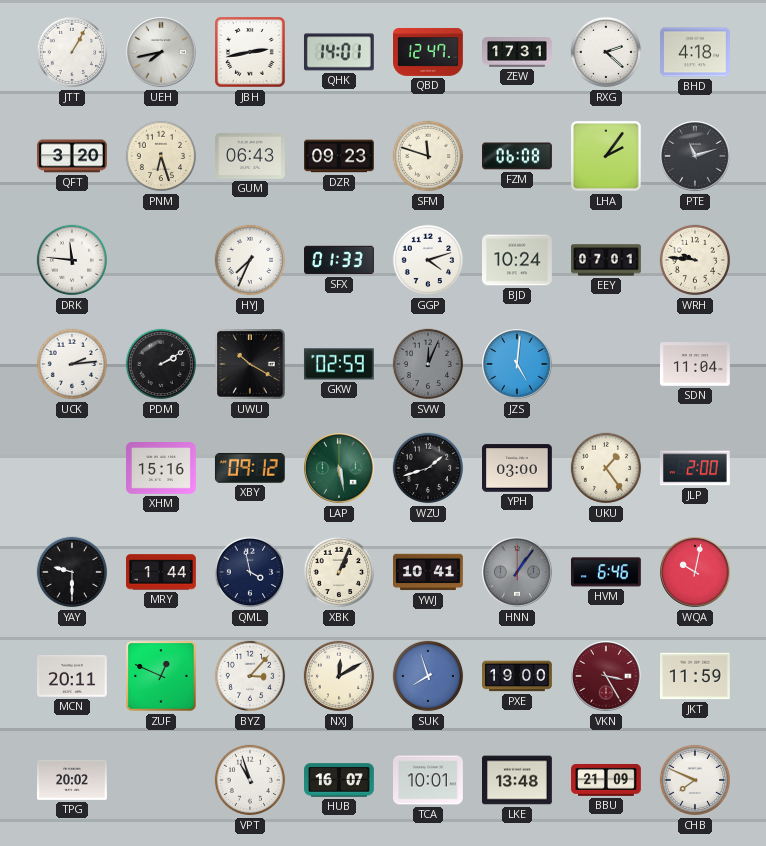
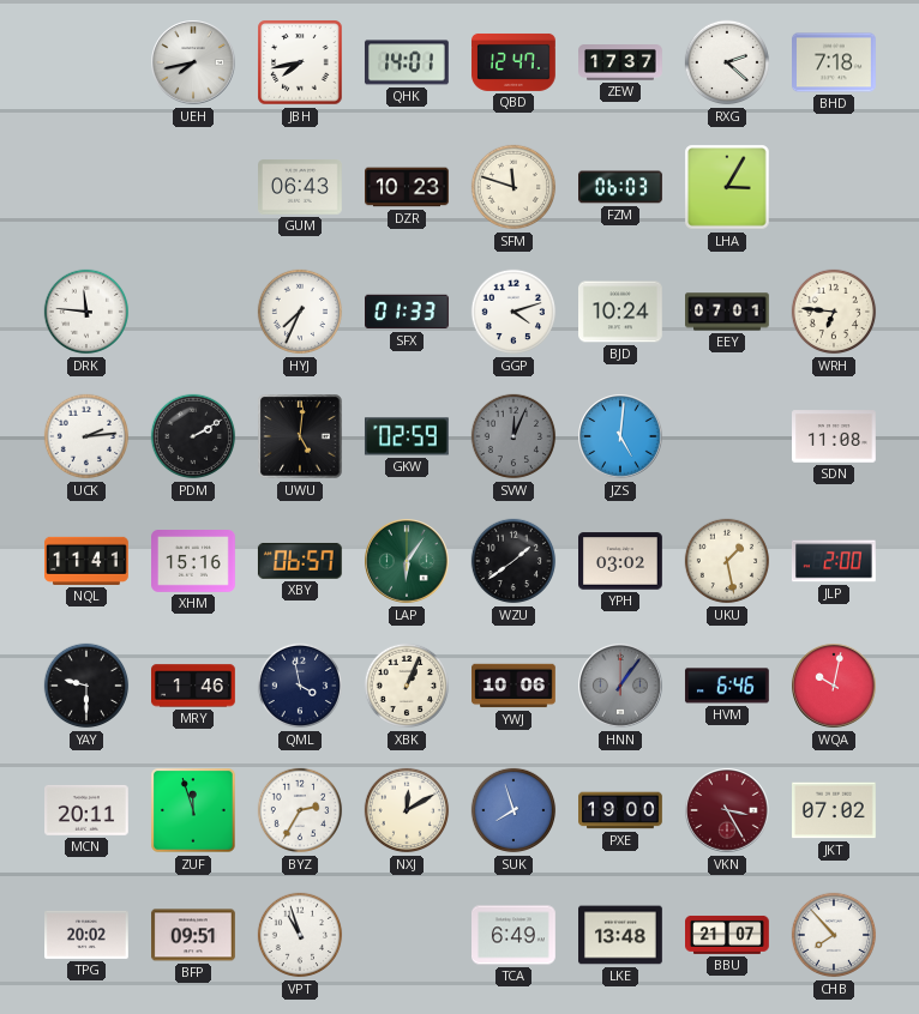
JTT: 1:05 -> none
JBH: 2:43 -> 7:43
ZEW: 17:31 -> 17:37
BHD: 4:18 -> 7:18
QFT: 3:20 -> none
PNM: 6:27 -> none
DZR: 09:23 -> 10:23
FZM: 06:08 -> 06:03
LHA: 2:06 -> 3:05
PTE: 11:12 -> none
WRH: 9:46 -> 6:46
UWU: 10:20 -> 5:01
SDN: 11:04 -> 11:08
NQL: none -> 11:41
XBY: 09:12 -> 06:57
LAP: 5:28 -> 6:06
WZU: 1:42 -> 1:39
YPH: 03:00 -> 03:02
UKU: 1:24 -> 1:28
MRY: 1:44 -> 1:46
YWJ: 10:41 -> 10:06
ZUF: 12:49 -> 11:57
BYZ: 3:07 -> 2:35
JKT: 11:59 -> 07:02
BFP: none -> 09:51
HUB: 16:07 -> none
TCA: 10:01 -> 6:49
BBU: 21:09 -> 21:07
CHB: 7:49 -> 7:53
